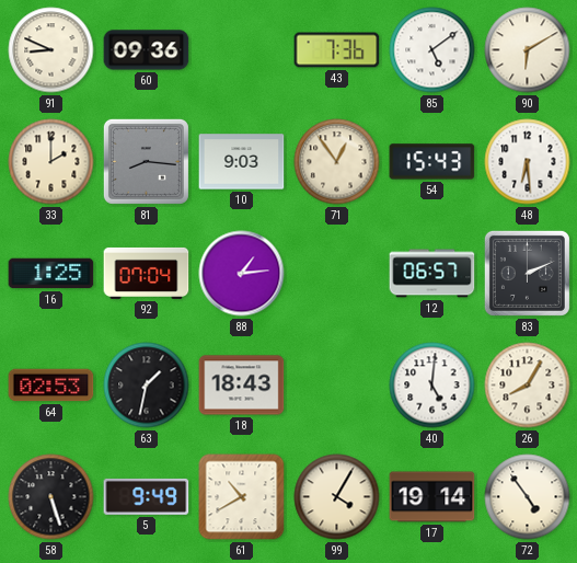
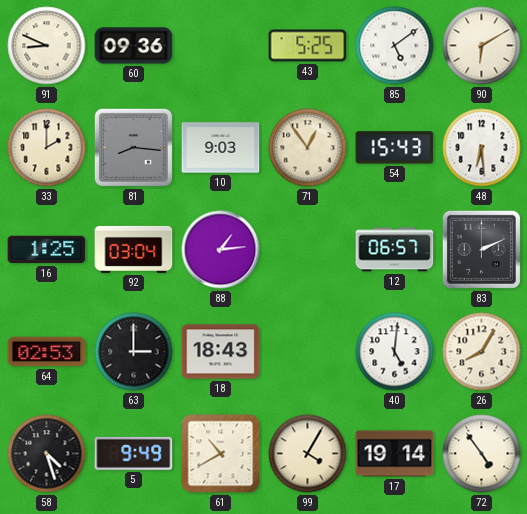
43: 7:36 -> 5:25
92: 07:04 -> 03:04
63: 1:32 -> 3:00
58: 5:27 -> 4:27
